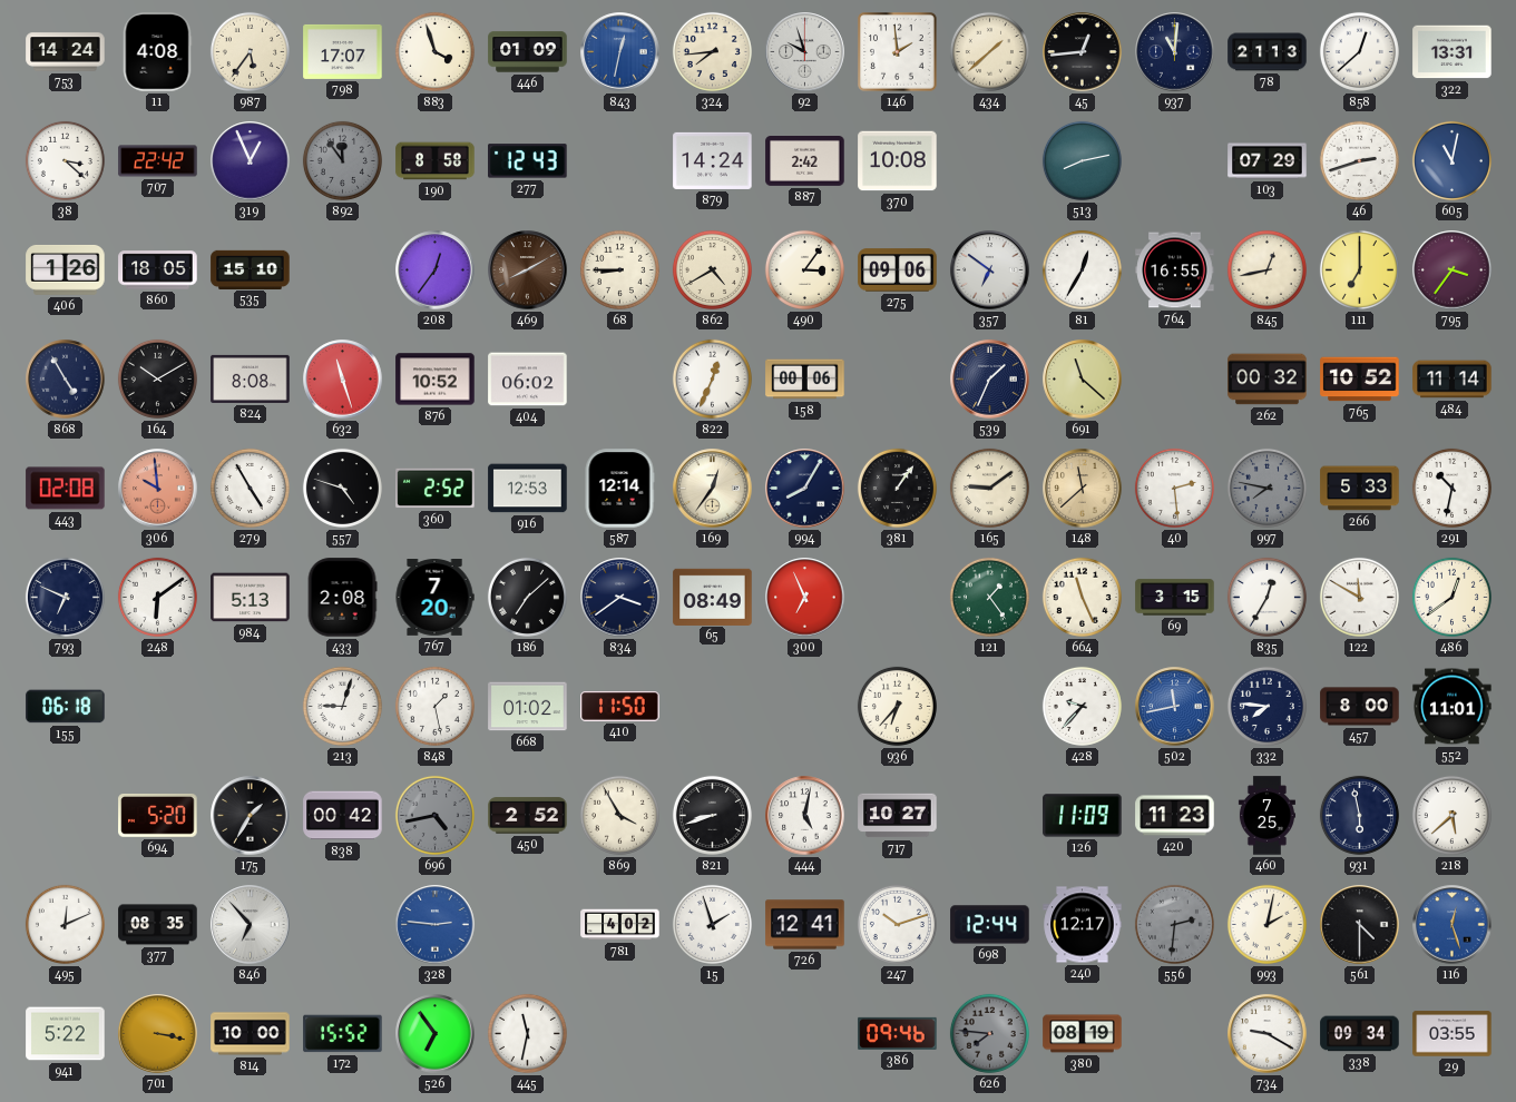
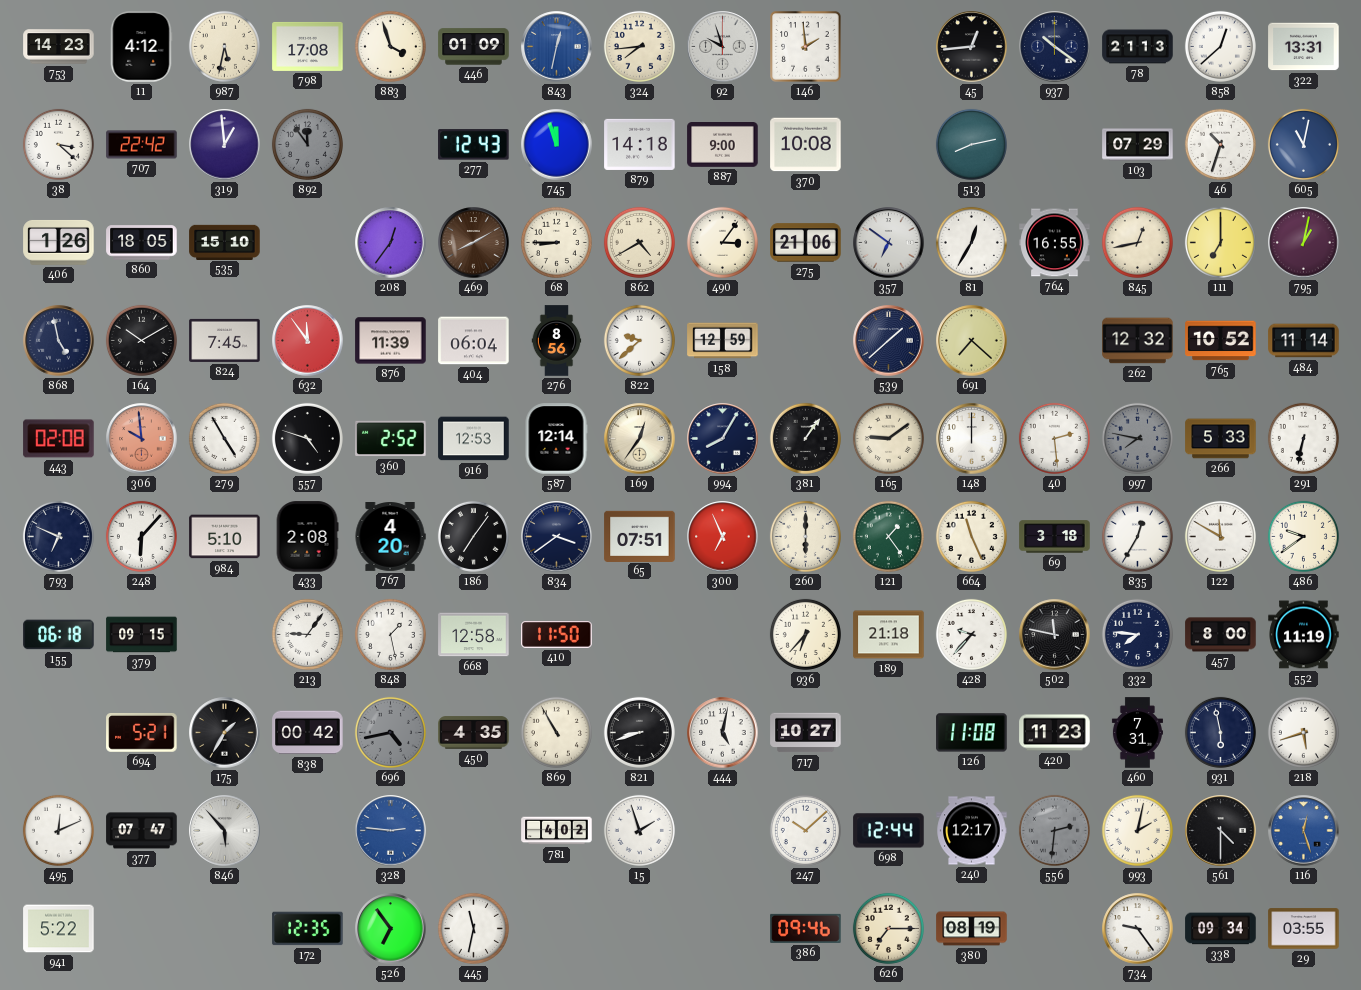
753: 14:24 -> 14:23
11: 4:08 -> 4:12
987: 5:36 -> 5:32
798: 17:07 -> 17:08
434: 1:38 -> none
937: 11:01 -> 10:21
319: 12:56 -> 12:59
190: 8:58 -> none
745: none -> 11:57
879: 14:24 -> 14:18
887: 2:42 -> 9:00
46: 2:42 -> 10:33
275: 09:06 -> 21:06
795: 3:36 -> 1:02
868: 4:55 -> 4:58
824: 8:08 -> 7:45
632: 11:27 -> 11:54
876: 10:52 -> 11:39
404: 06:02 -> 06:04
276: none -> 8:56
822: 12:34 -> 9:38
158: 00:06 -> 12:59
539: 1:34 -> 1:38
691: 11:22 -> 7:22
262: 00:32 -> 12:32
148: 11:38 -> 12:00
148 dial: champagne -> white
291: 10:32 -> 6:32
248: 6:09 -> 6:07
984: 5:13 -> 5:10
767: 7:20 -> 4:20
186: 7:08 -> 7:06
65: 08:49 -> 07:51
260: none -> 6:00
69: 3:15 -> 3:18
486: 12:39 -> 9:39
379: none -> 09:15
213: 9:03 -> 9:06
668: 01:02 -> 12:58
189: none -> 21:18
502: 11:43 -> 11:47
502 dial: blue -> black
552: 11:01 -> 11:19
694: 5:20 -> 5:21
450: 2:52 -> 4:35
869: 3:55 -> 10:55
126: 11:09 -> 11:08
460: 7:25 -> 7:31
218: 5:38 -> 5:42
377: 08:35 -> 07:47
846: 6:53 -> 5:53
726: 12:41 -> none
247: 10:12 -> 10:08
701: 3:17 -> none
814: 10:00 -> none
172: 15:52 -> 12:35
626: 7:46 -> 7:15
626 dial: grey -> cream
734: 9:20 -> 9:24
